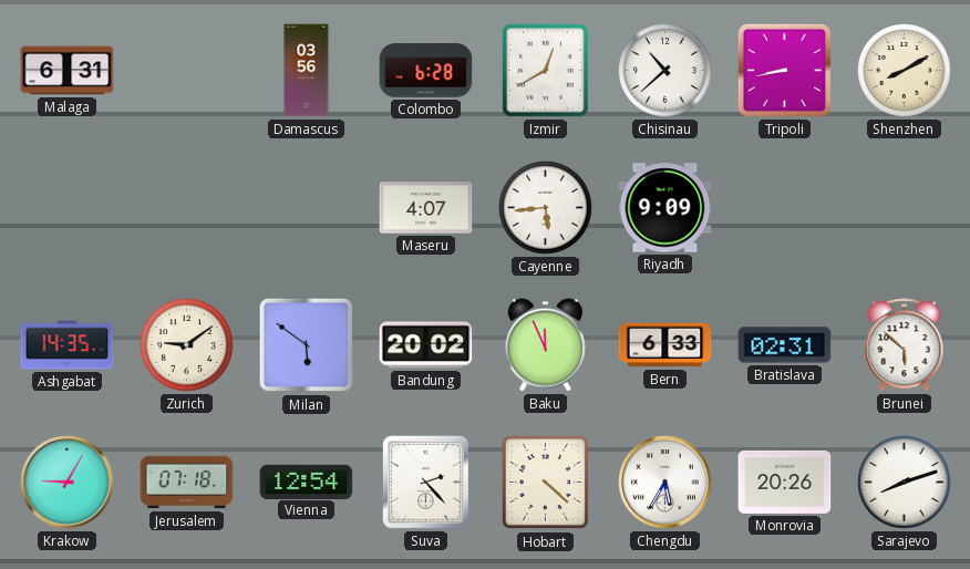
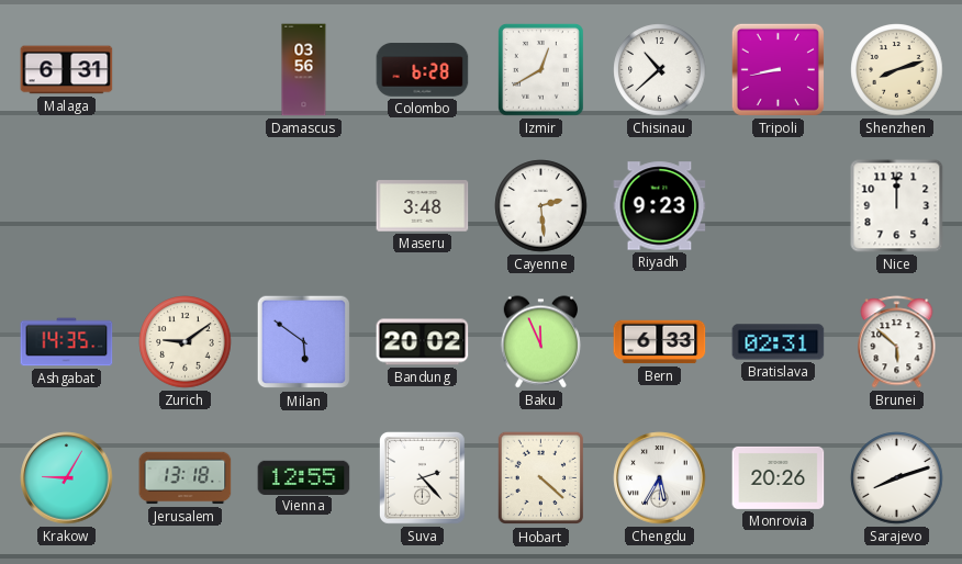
Shenzhen: 8:10 -> 8:12
Maseru: 4:07 -> 3:48
Cayenne: 5:44 -> 2:29
Riyadh: 9:09 -> 9:23
Nice: none -> 12:00
Jerusalem: 07:18 -> 13:18
Vienna: 12:54 -> 12:55
